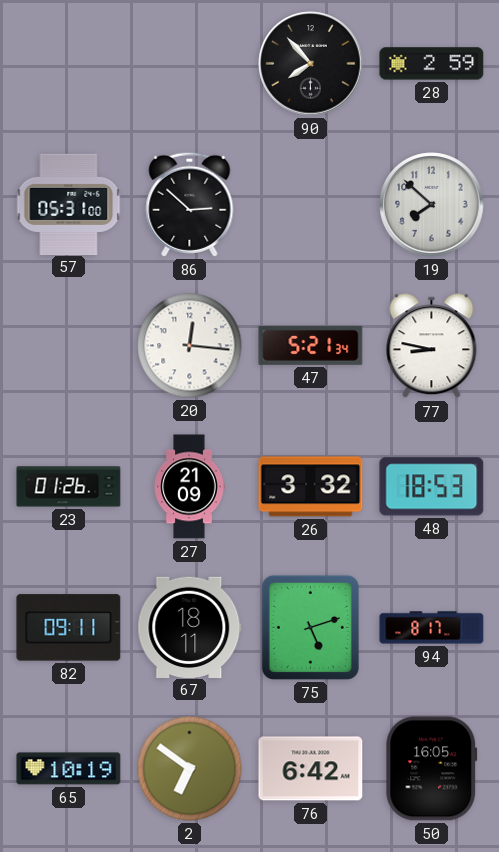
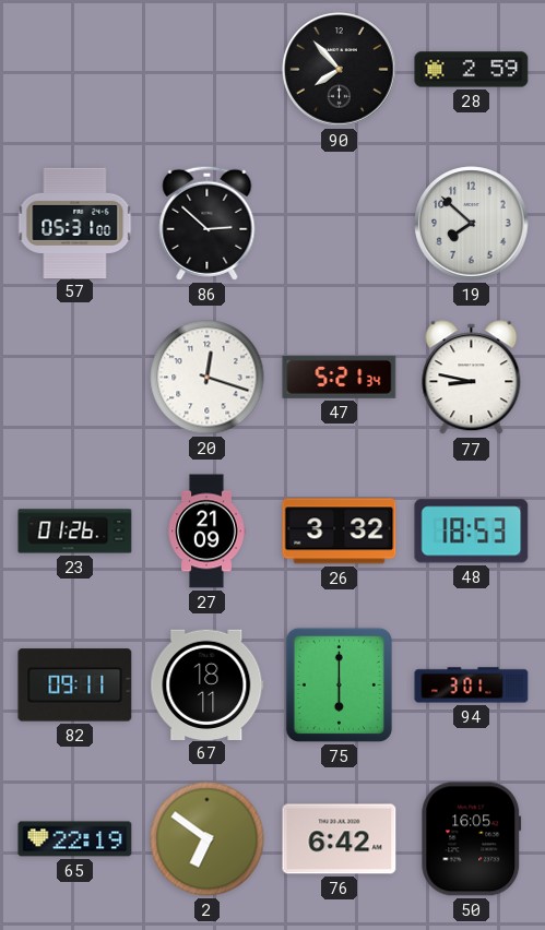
20: 12:16 -> 12:18
75: 5:12 -> 6:00
94: 8:17 -> 3:01
65: 10:19 -> 22:19
